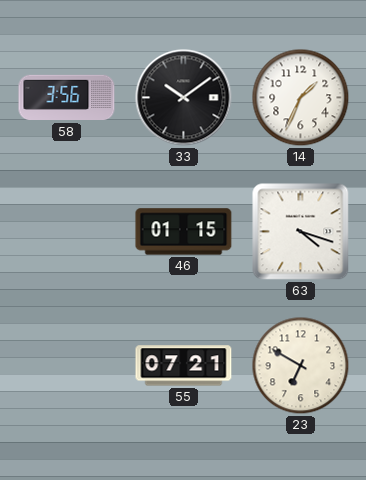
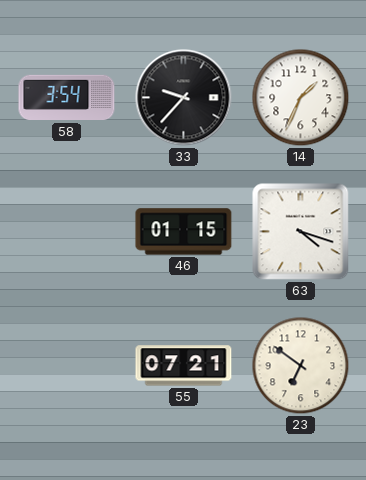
58: 3:56 -> 3:54
33: 10:09 -> 9:37
23: 6:50 -> 6:51
